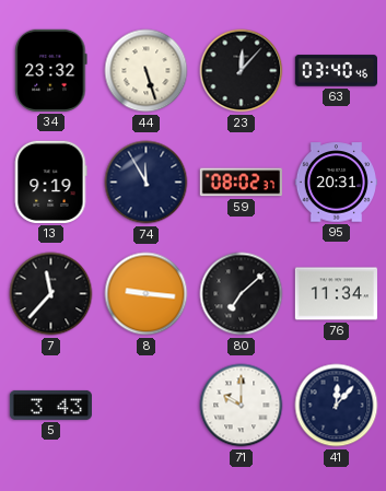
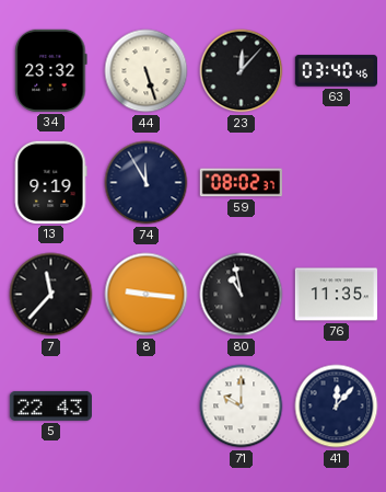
95: 20:31 -> none
80: 7:08 -> 10:58
76: 11:34 -> 11:35
5: 3:43 -> 22:43
